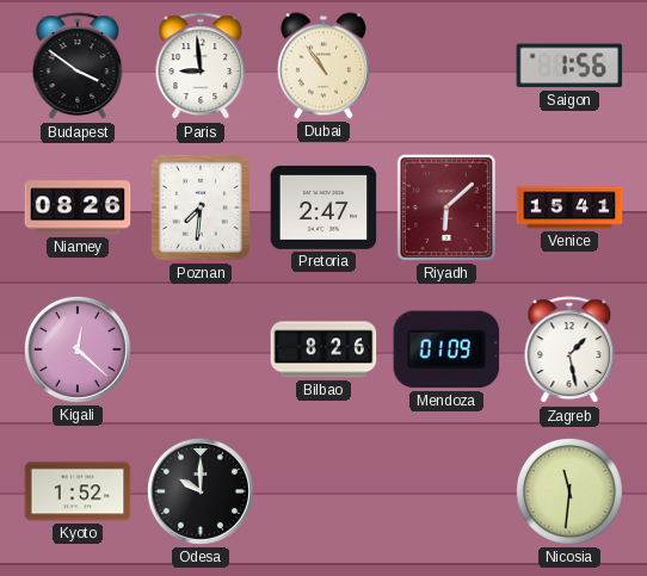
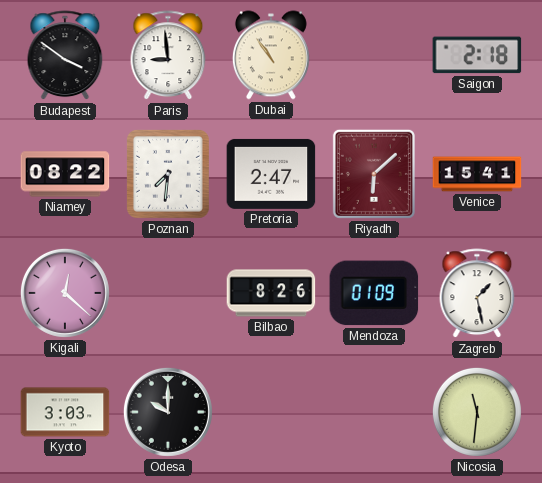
Saigon: 1:56 -> 2:18
Niamey: 08:26 -> 08:22
Kyoto: 1:52 -> 3:03
